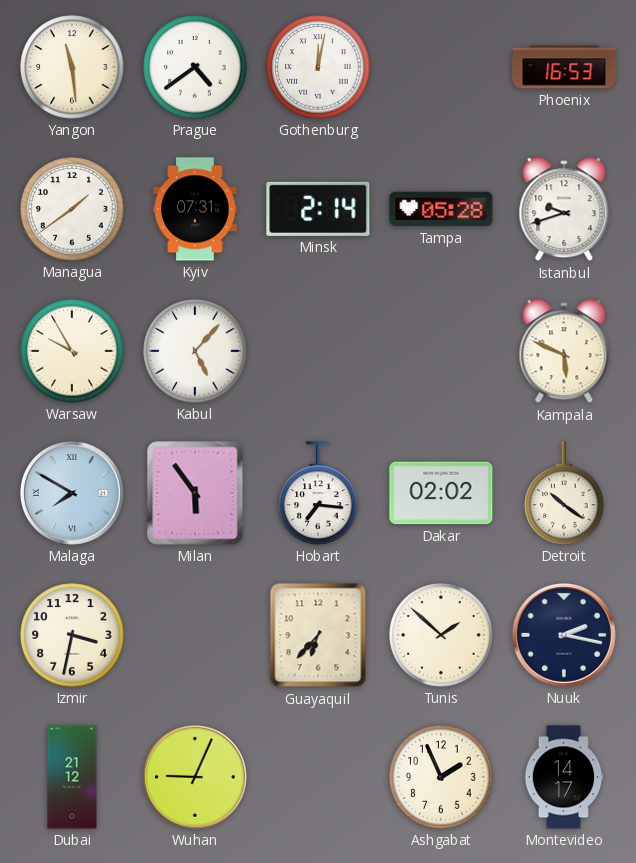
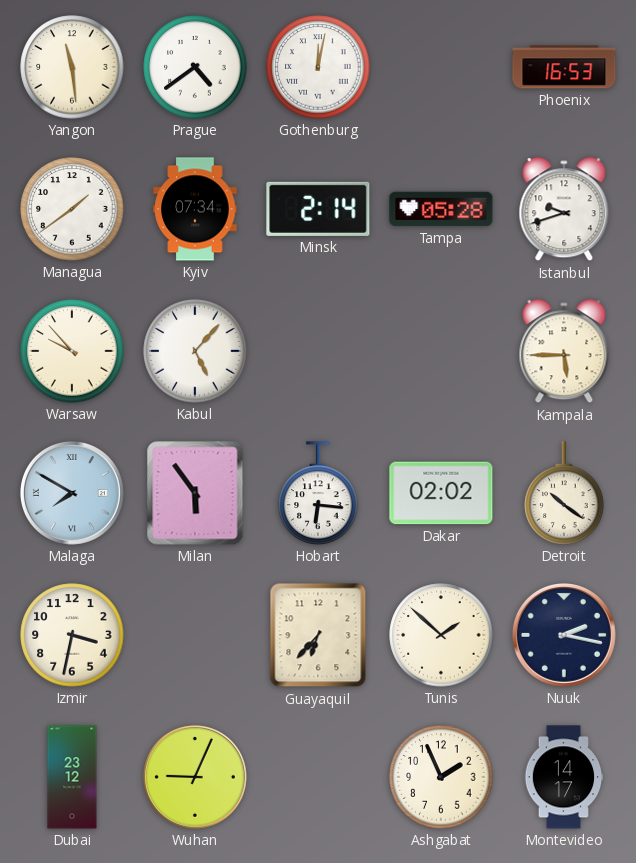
Kyiv: 07:31 -> 07:34
Warsaw: 9:55 -> 9:53
Kampala: 5:49 -> 5:45
Hobart: 7:16 -> 6:16
Dubai: 21:12 -> 23:12
